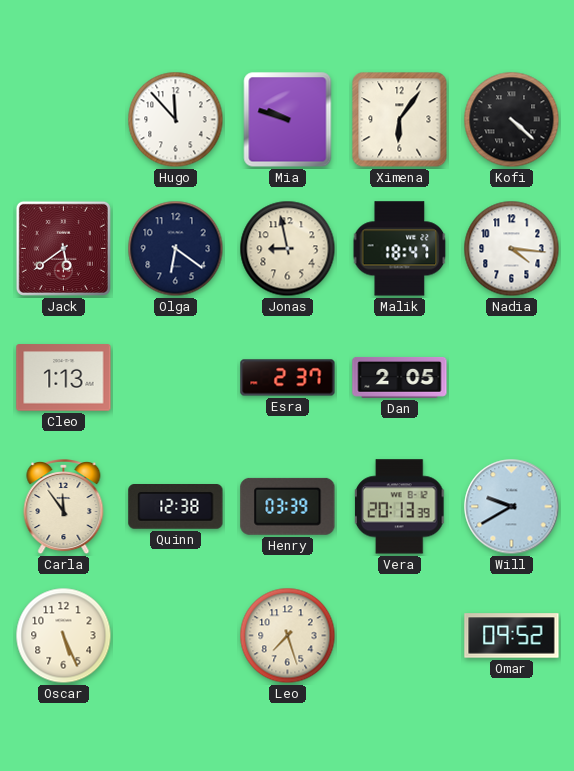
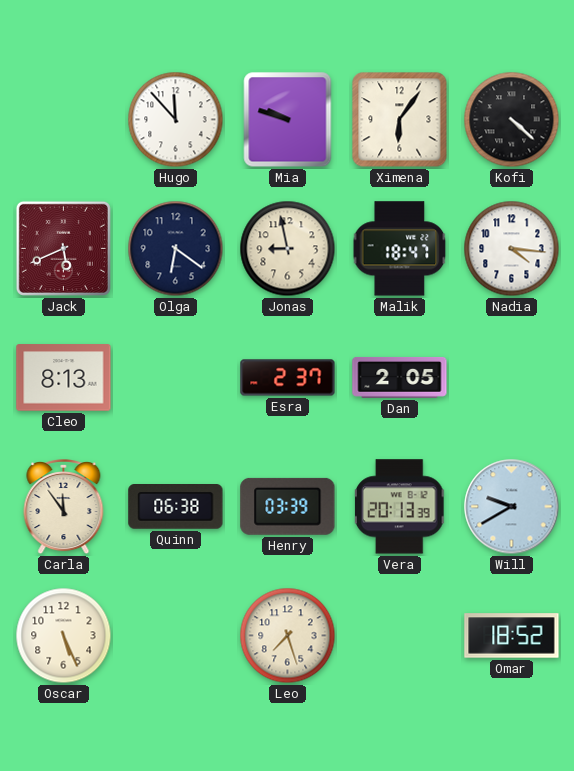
Jack: 5:39 -> 5:41
Cleo: 1:13 -> 8:13
Quinn: 12:38 -> 06:38
Omar: 09:52 -> 18:52
